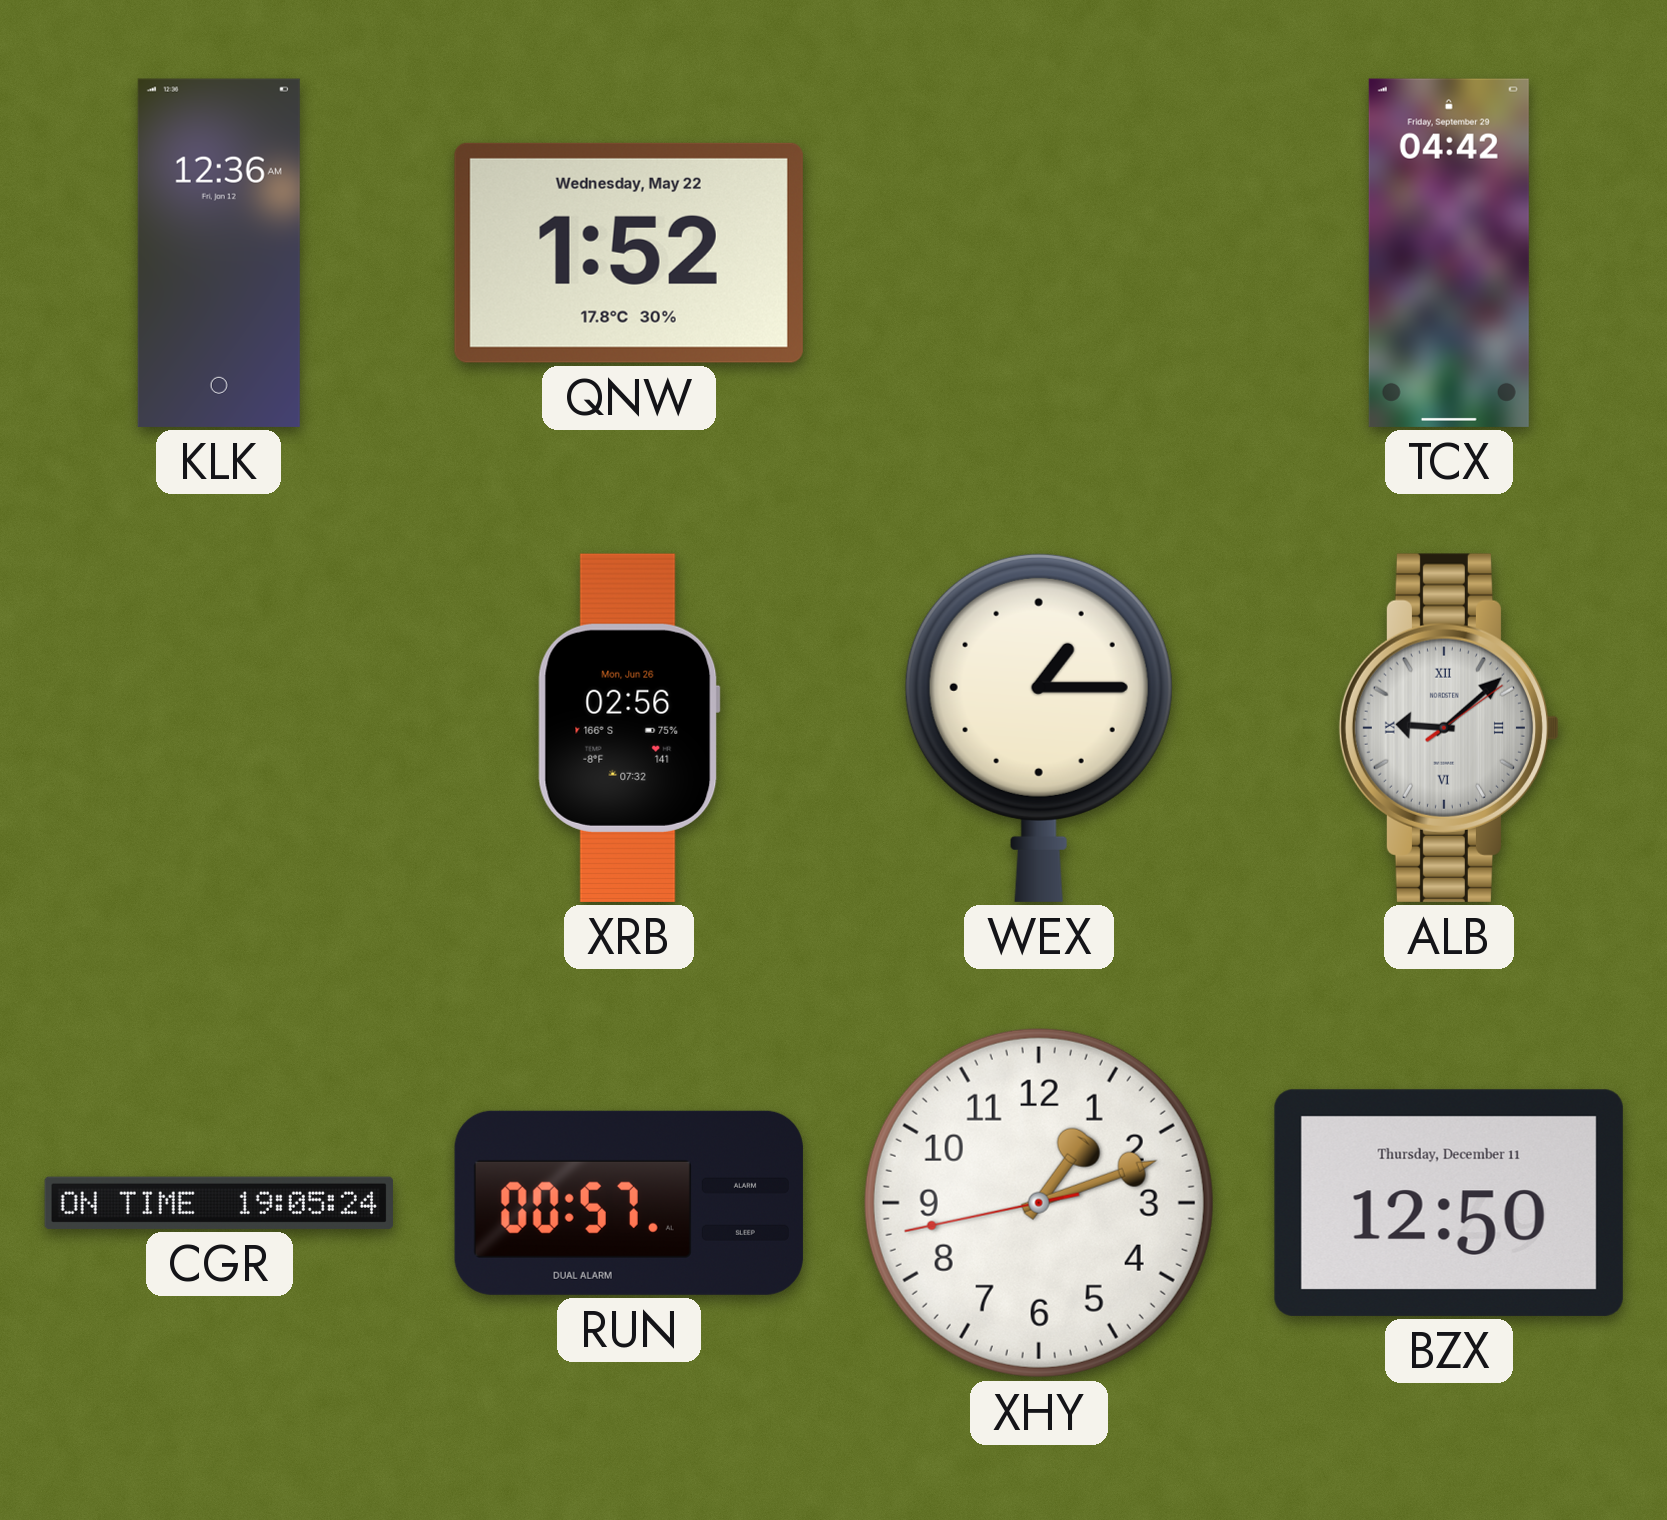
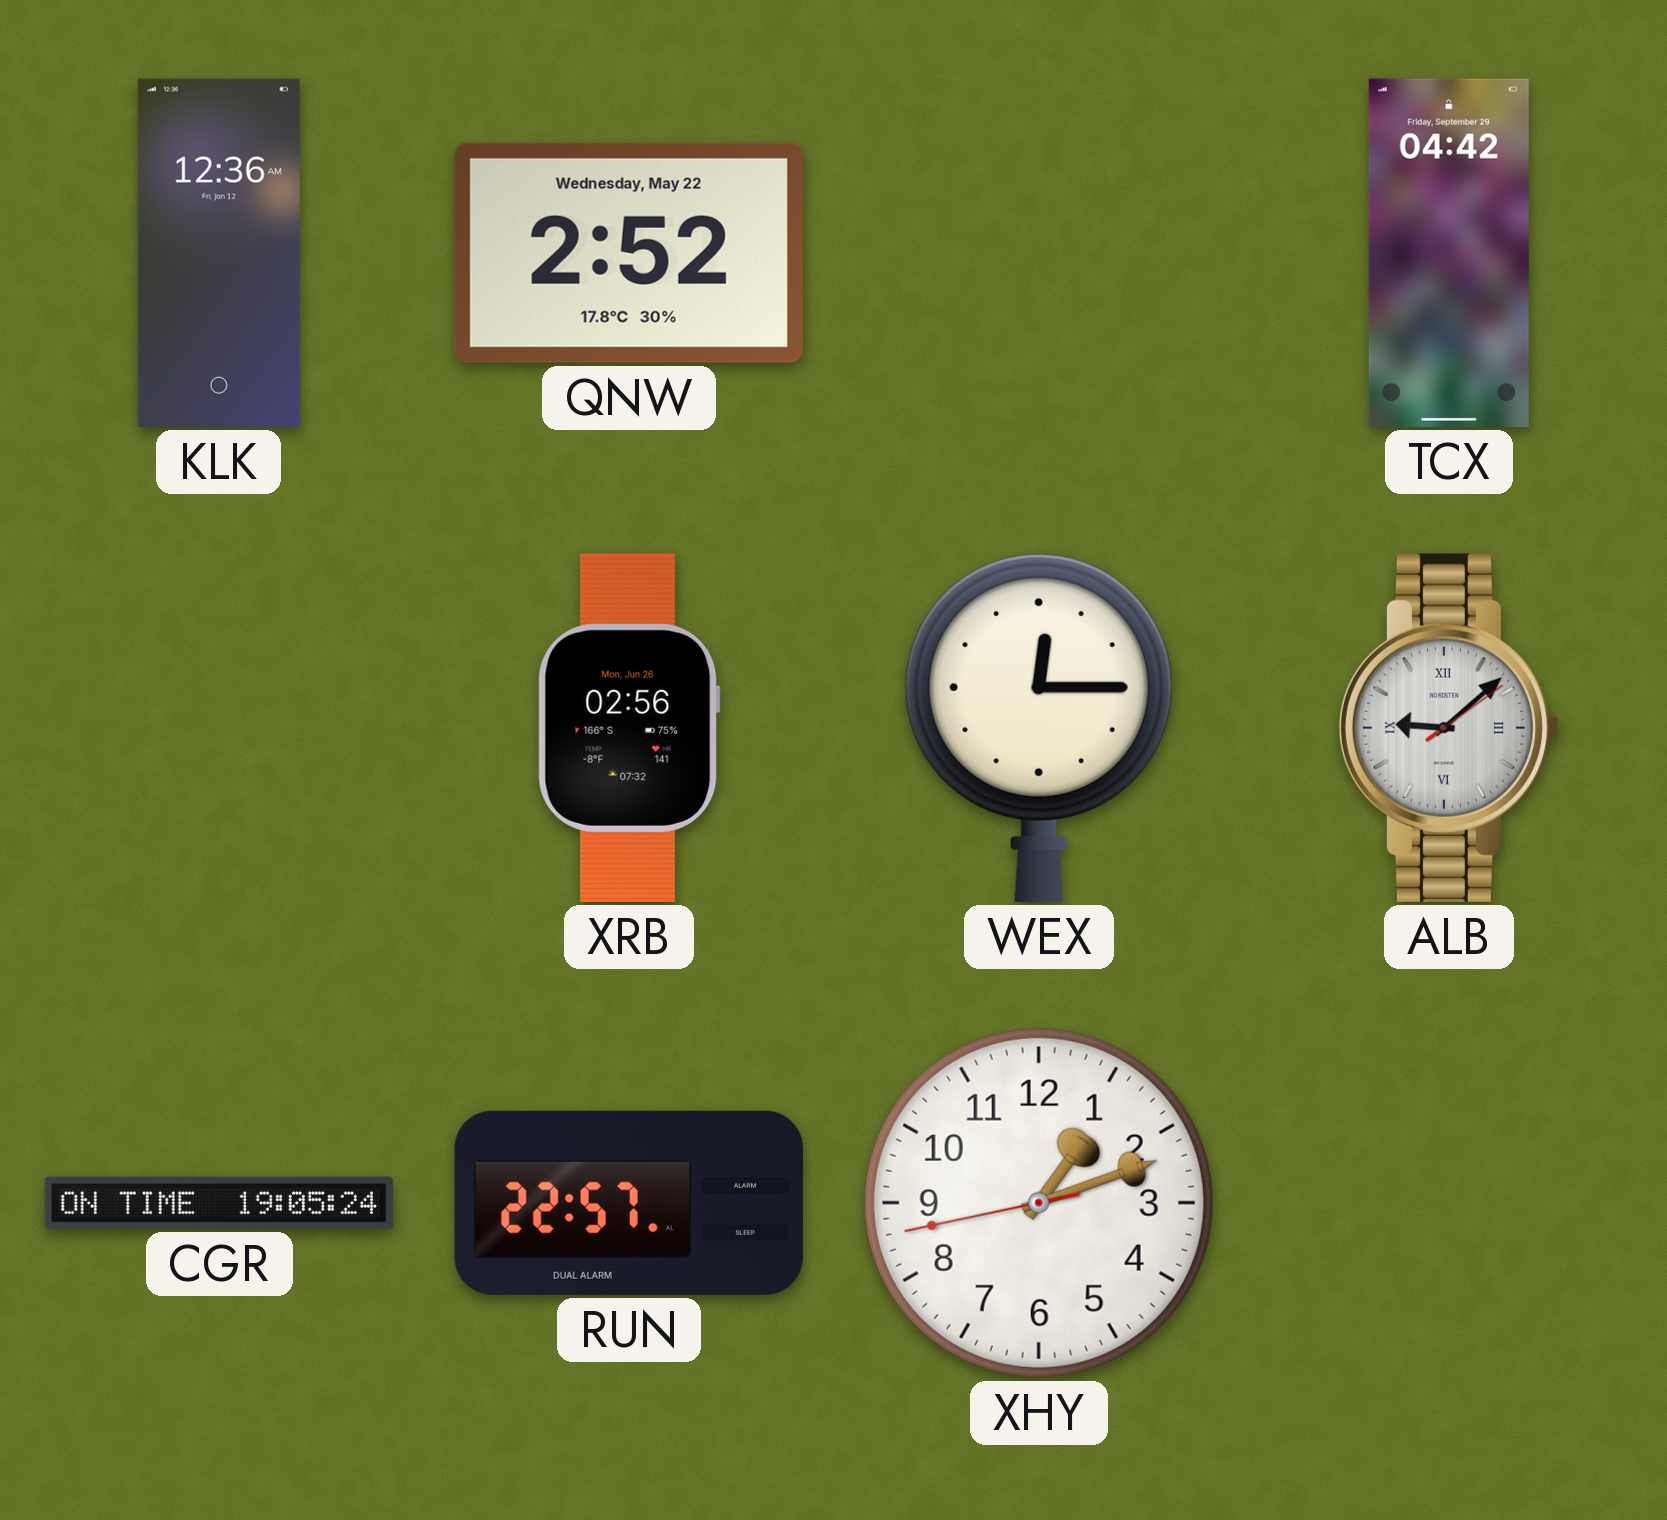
QNW: 1:52 -> 2:52
WEX: 1:15 -> 12:15
RUN: 00:57 -> 22:57
BZX: 12:50 -> none
